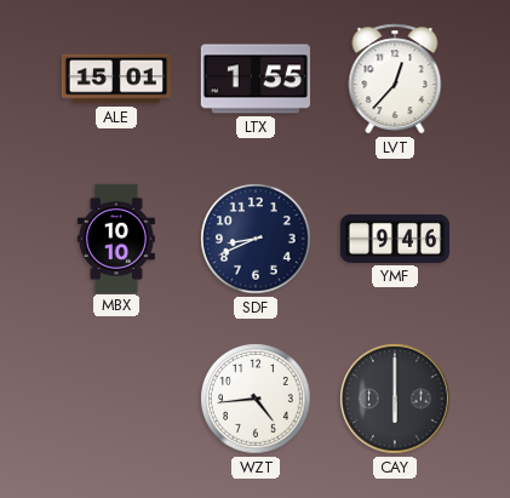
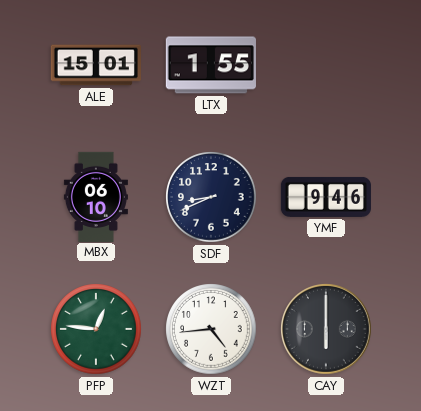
LVT: 12:37 -> none
MBX: 10:10 -> 06:10
PFP: none -> 12:46
